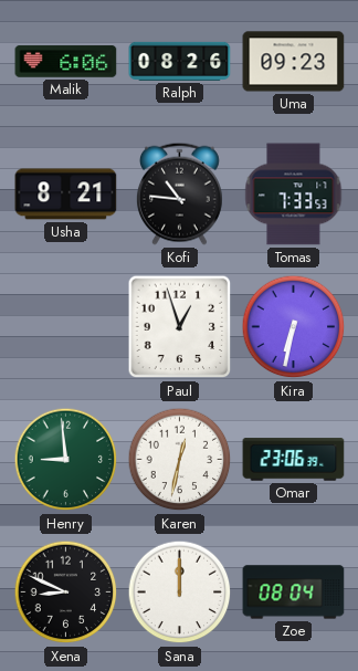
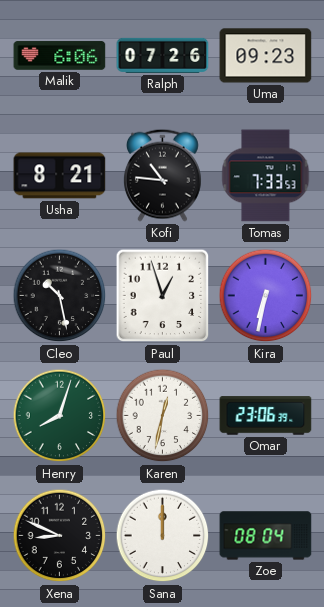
Ralph: 08:26 -> 07:26
Cleo: none -> 10:28
Henry: 8:59 -> 8:03
